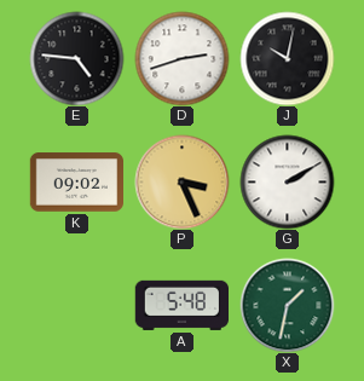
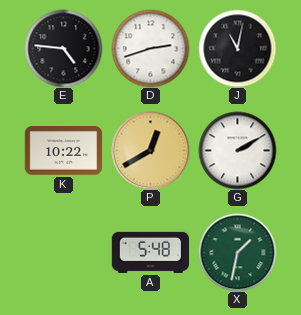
J: 10:02 -> 11:02
K: 09:02 -> 10:22
P: 3:26 -> 12:40
